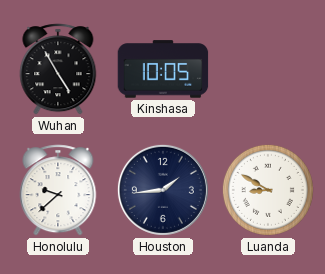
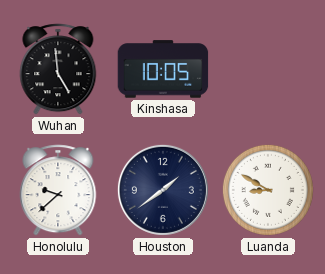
Wuhan: 4:55 -> 4:59
Houston: 1:44 -> 1:39
